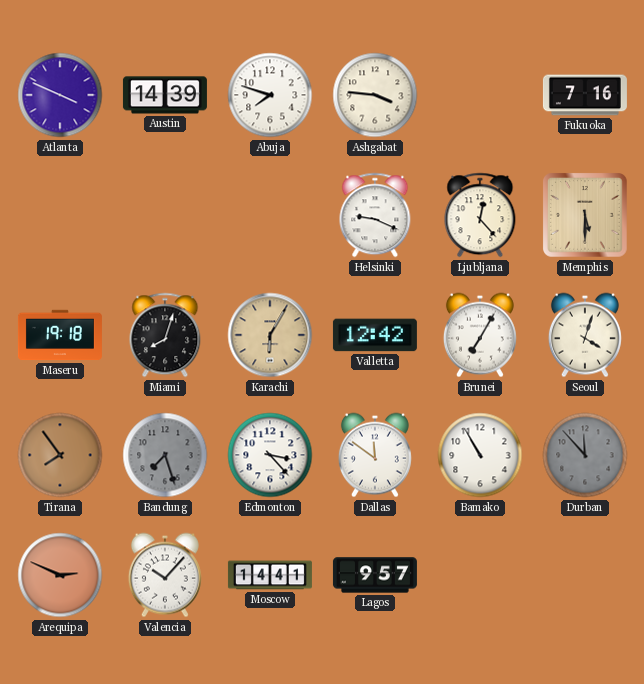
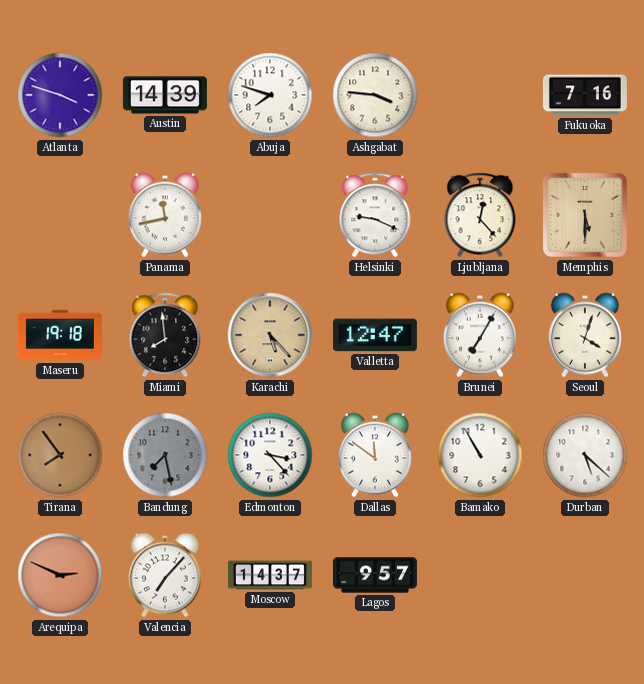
Atlanta: 3:49 -> 3:48
Panama: none -> 11:43
Miami: 8:03 -> 7:59
Karachi: 6:05 -> 5:23
Valletta: 12:42 -> 12:47
Bandung: 7:27 -> 7:28
Durban: 11:53 -> 5:22
Durban dial: grey -> white
Valencia: 10:07 -> 7:07
Moscow: 14:41 -> 14:37
